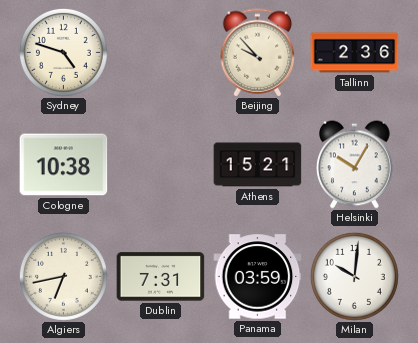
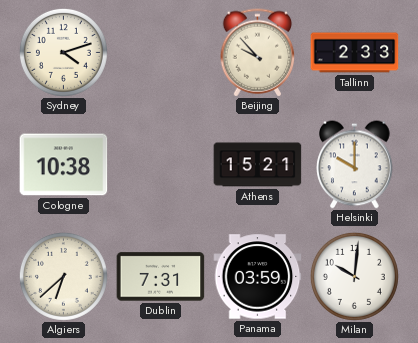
Sydney: 4:48 -> 4:12
Tallinn: 2:36 -> 2:33
Helsinki: 10:05 -> 10:00
Algiers: 6:43 -> 6:38
